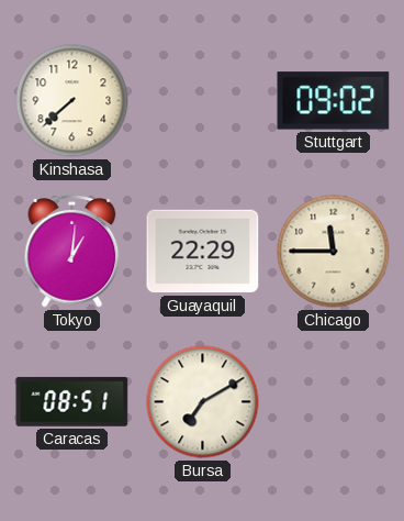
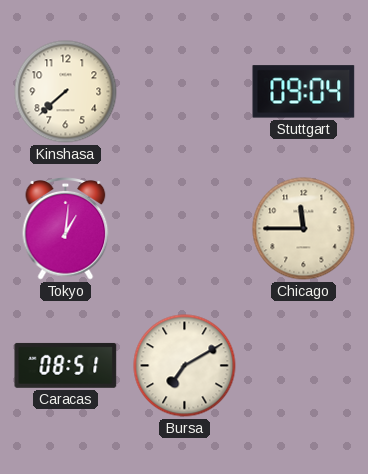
Stuttgart: 09:02 -> 09:04
Guayaquil: 22:29 -> none
